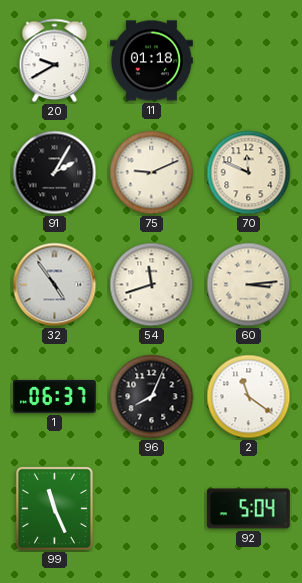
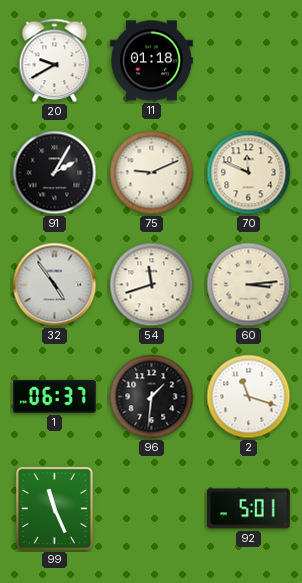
96: 8:04 -> 1:31
2: 11:21 -> 11:18
92: 5:04 -> 5:01
